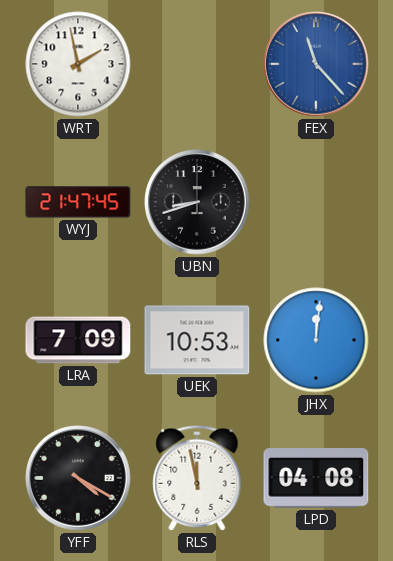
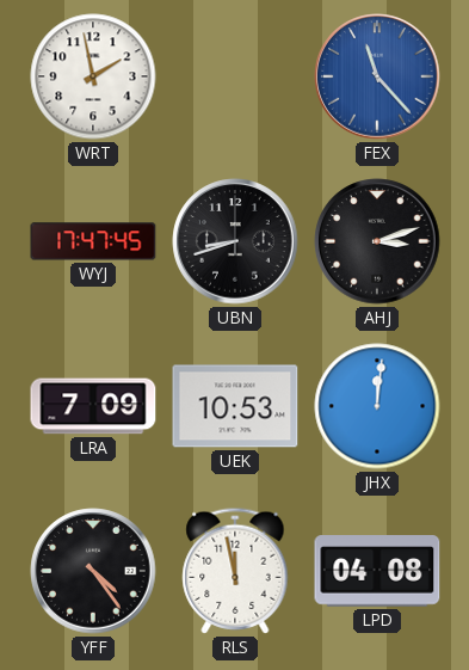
WYJ: 21:47 -> 17:47
AHJ: none -> 3:12
YFF: 4:20 -> 4:24
